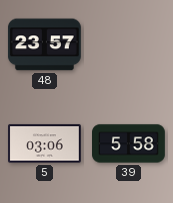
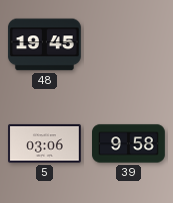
48: 23:57 -> 19:45
39: 5:58 -> 9:58
